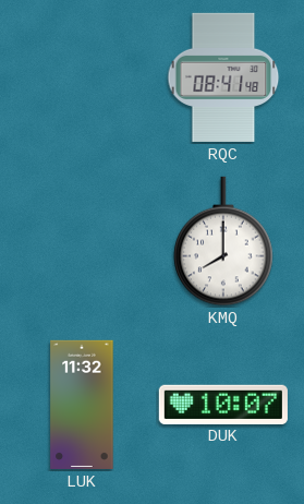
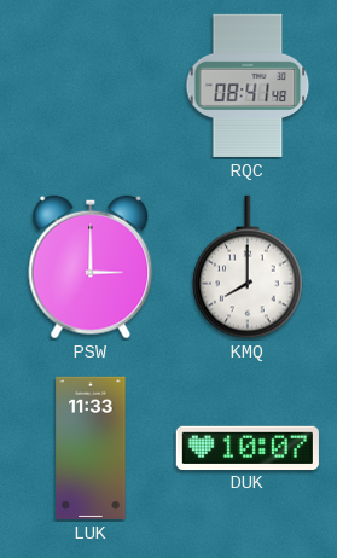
PSW: none -> 3:00
LUK: 11:32 -> 11:33
